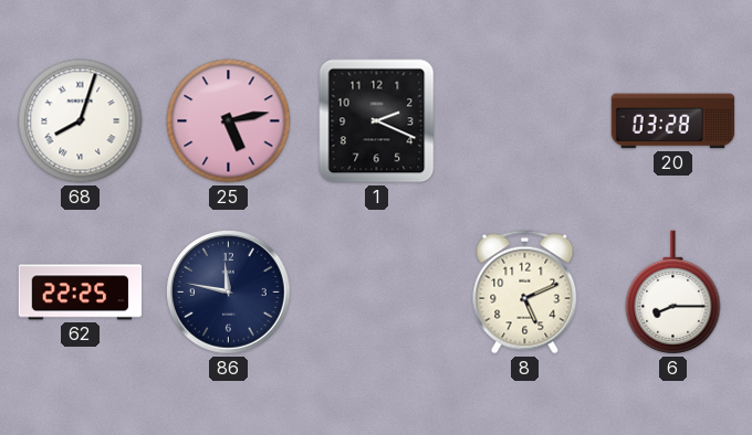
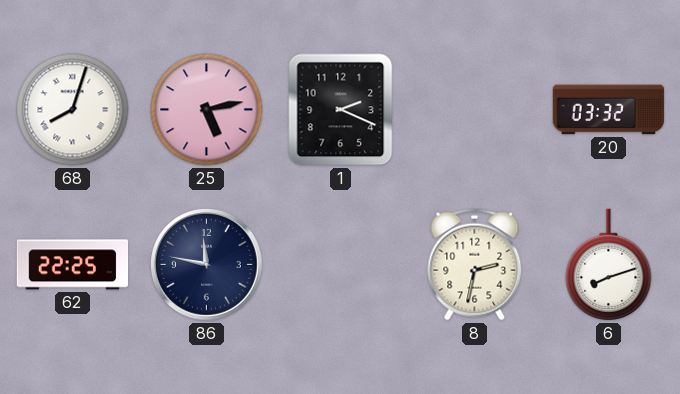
20: 03:28 -> 03:32
8: 5:11 -> 2:32
6: 8:15 -> 8:12
